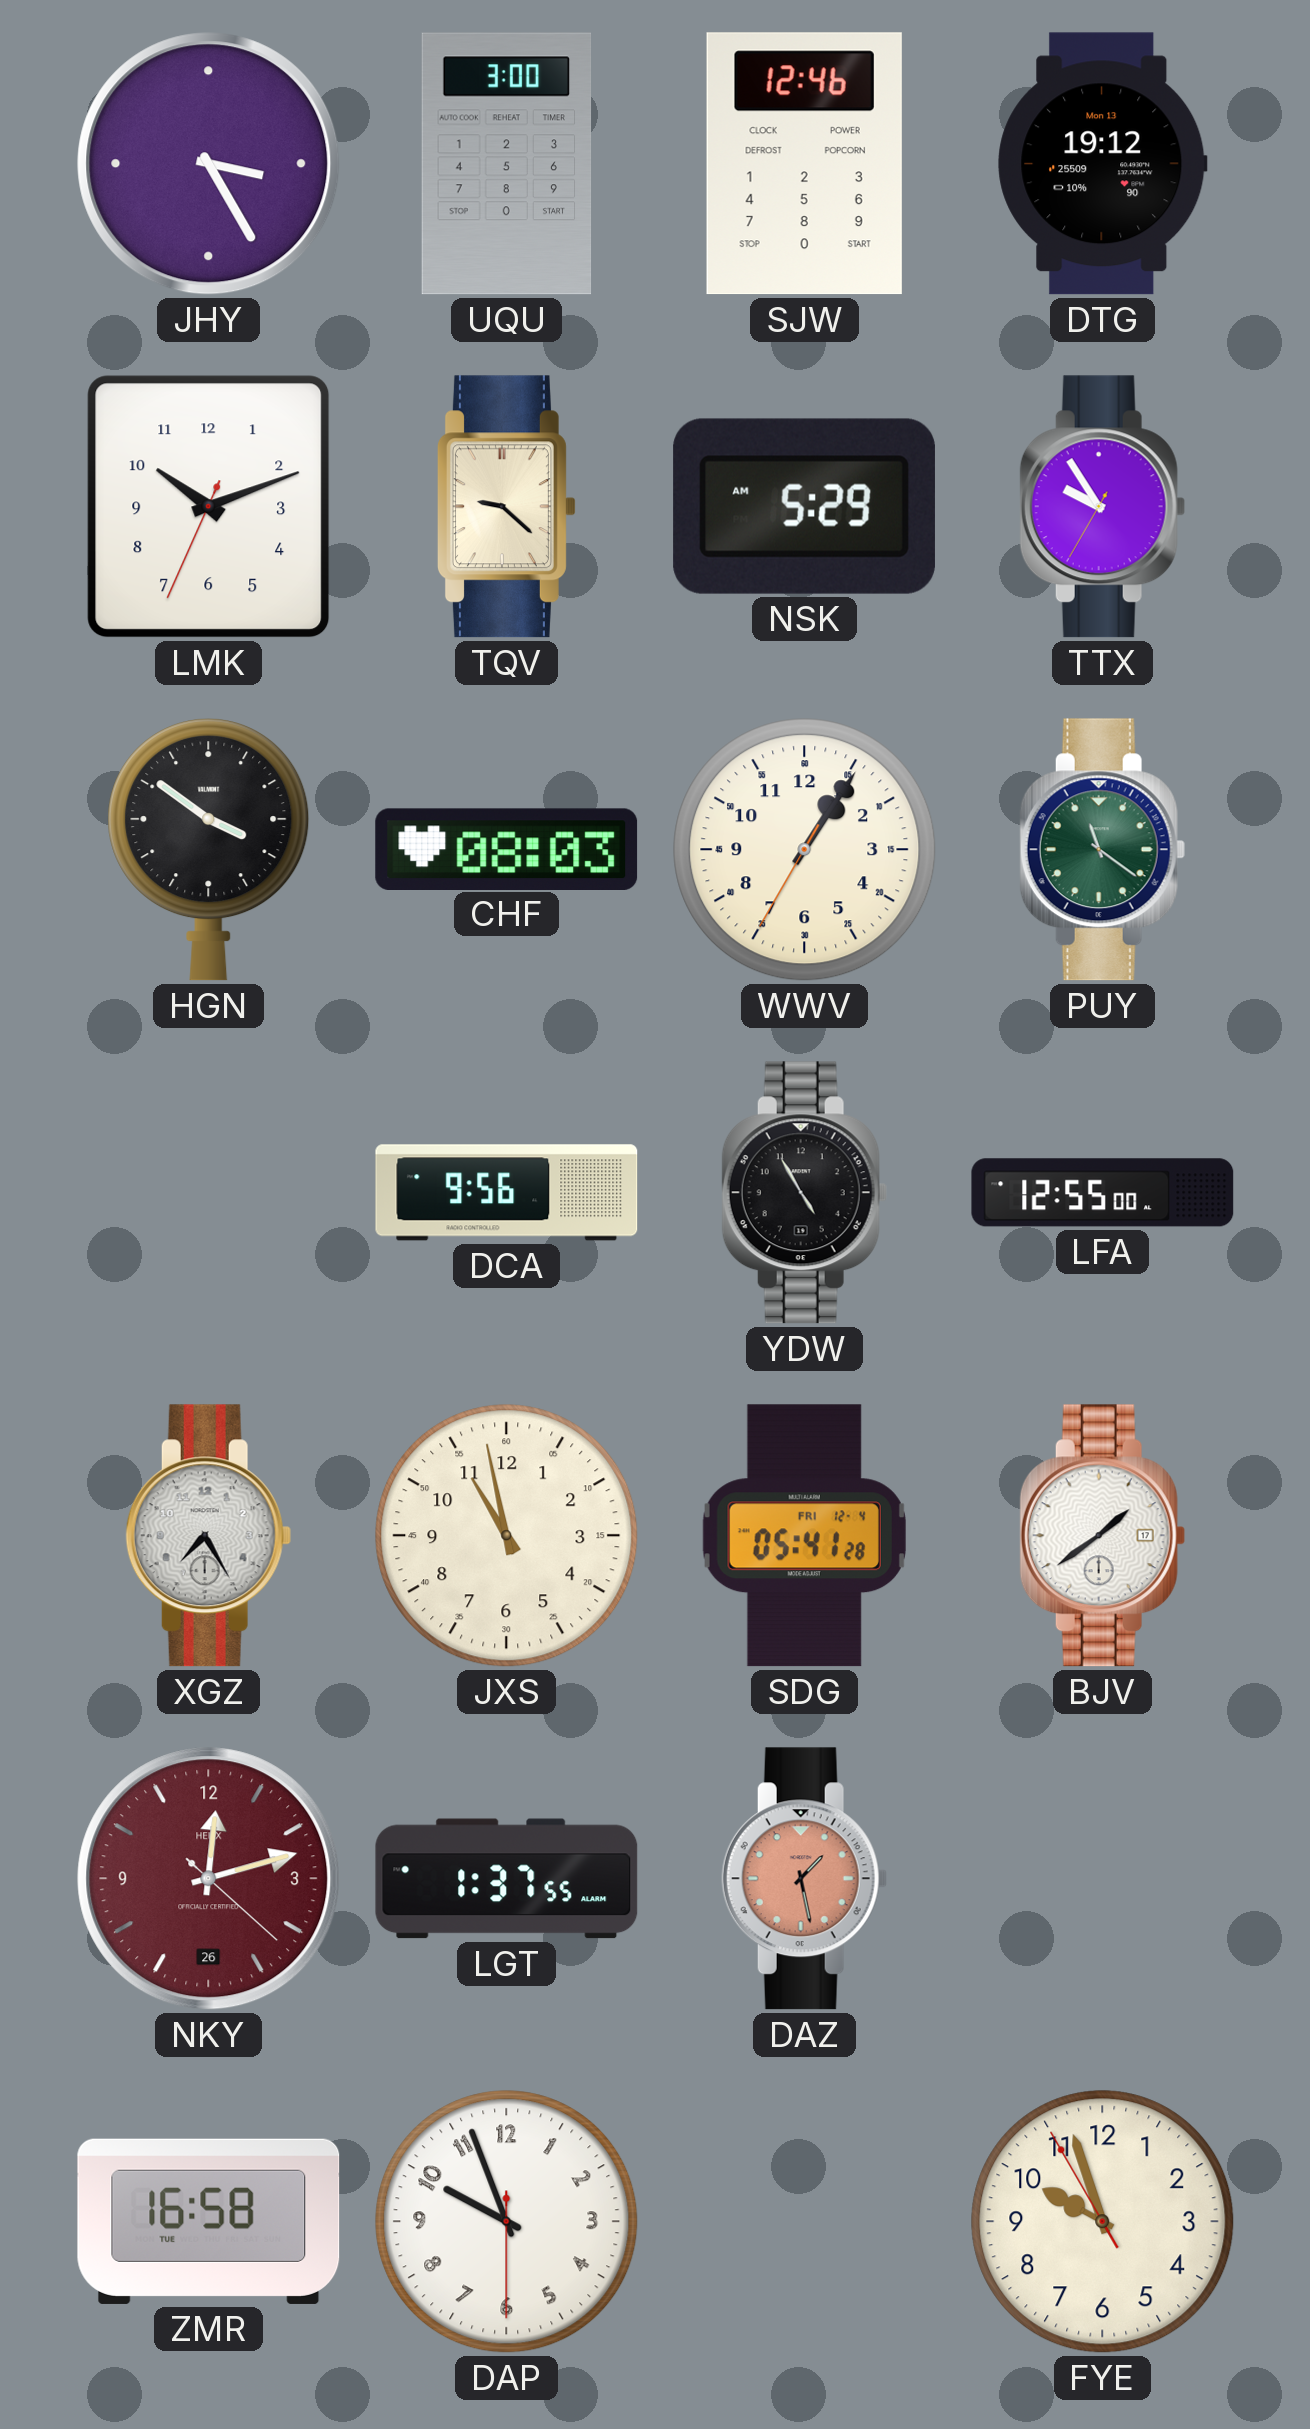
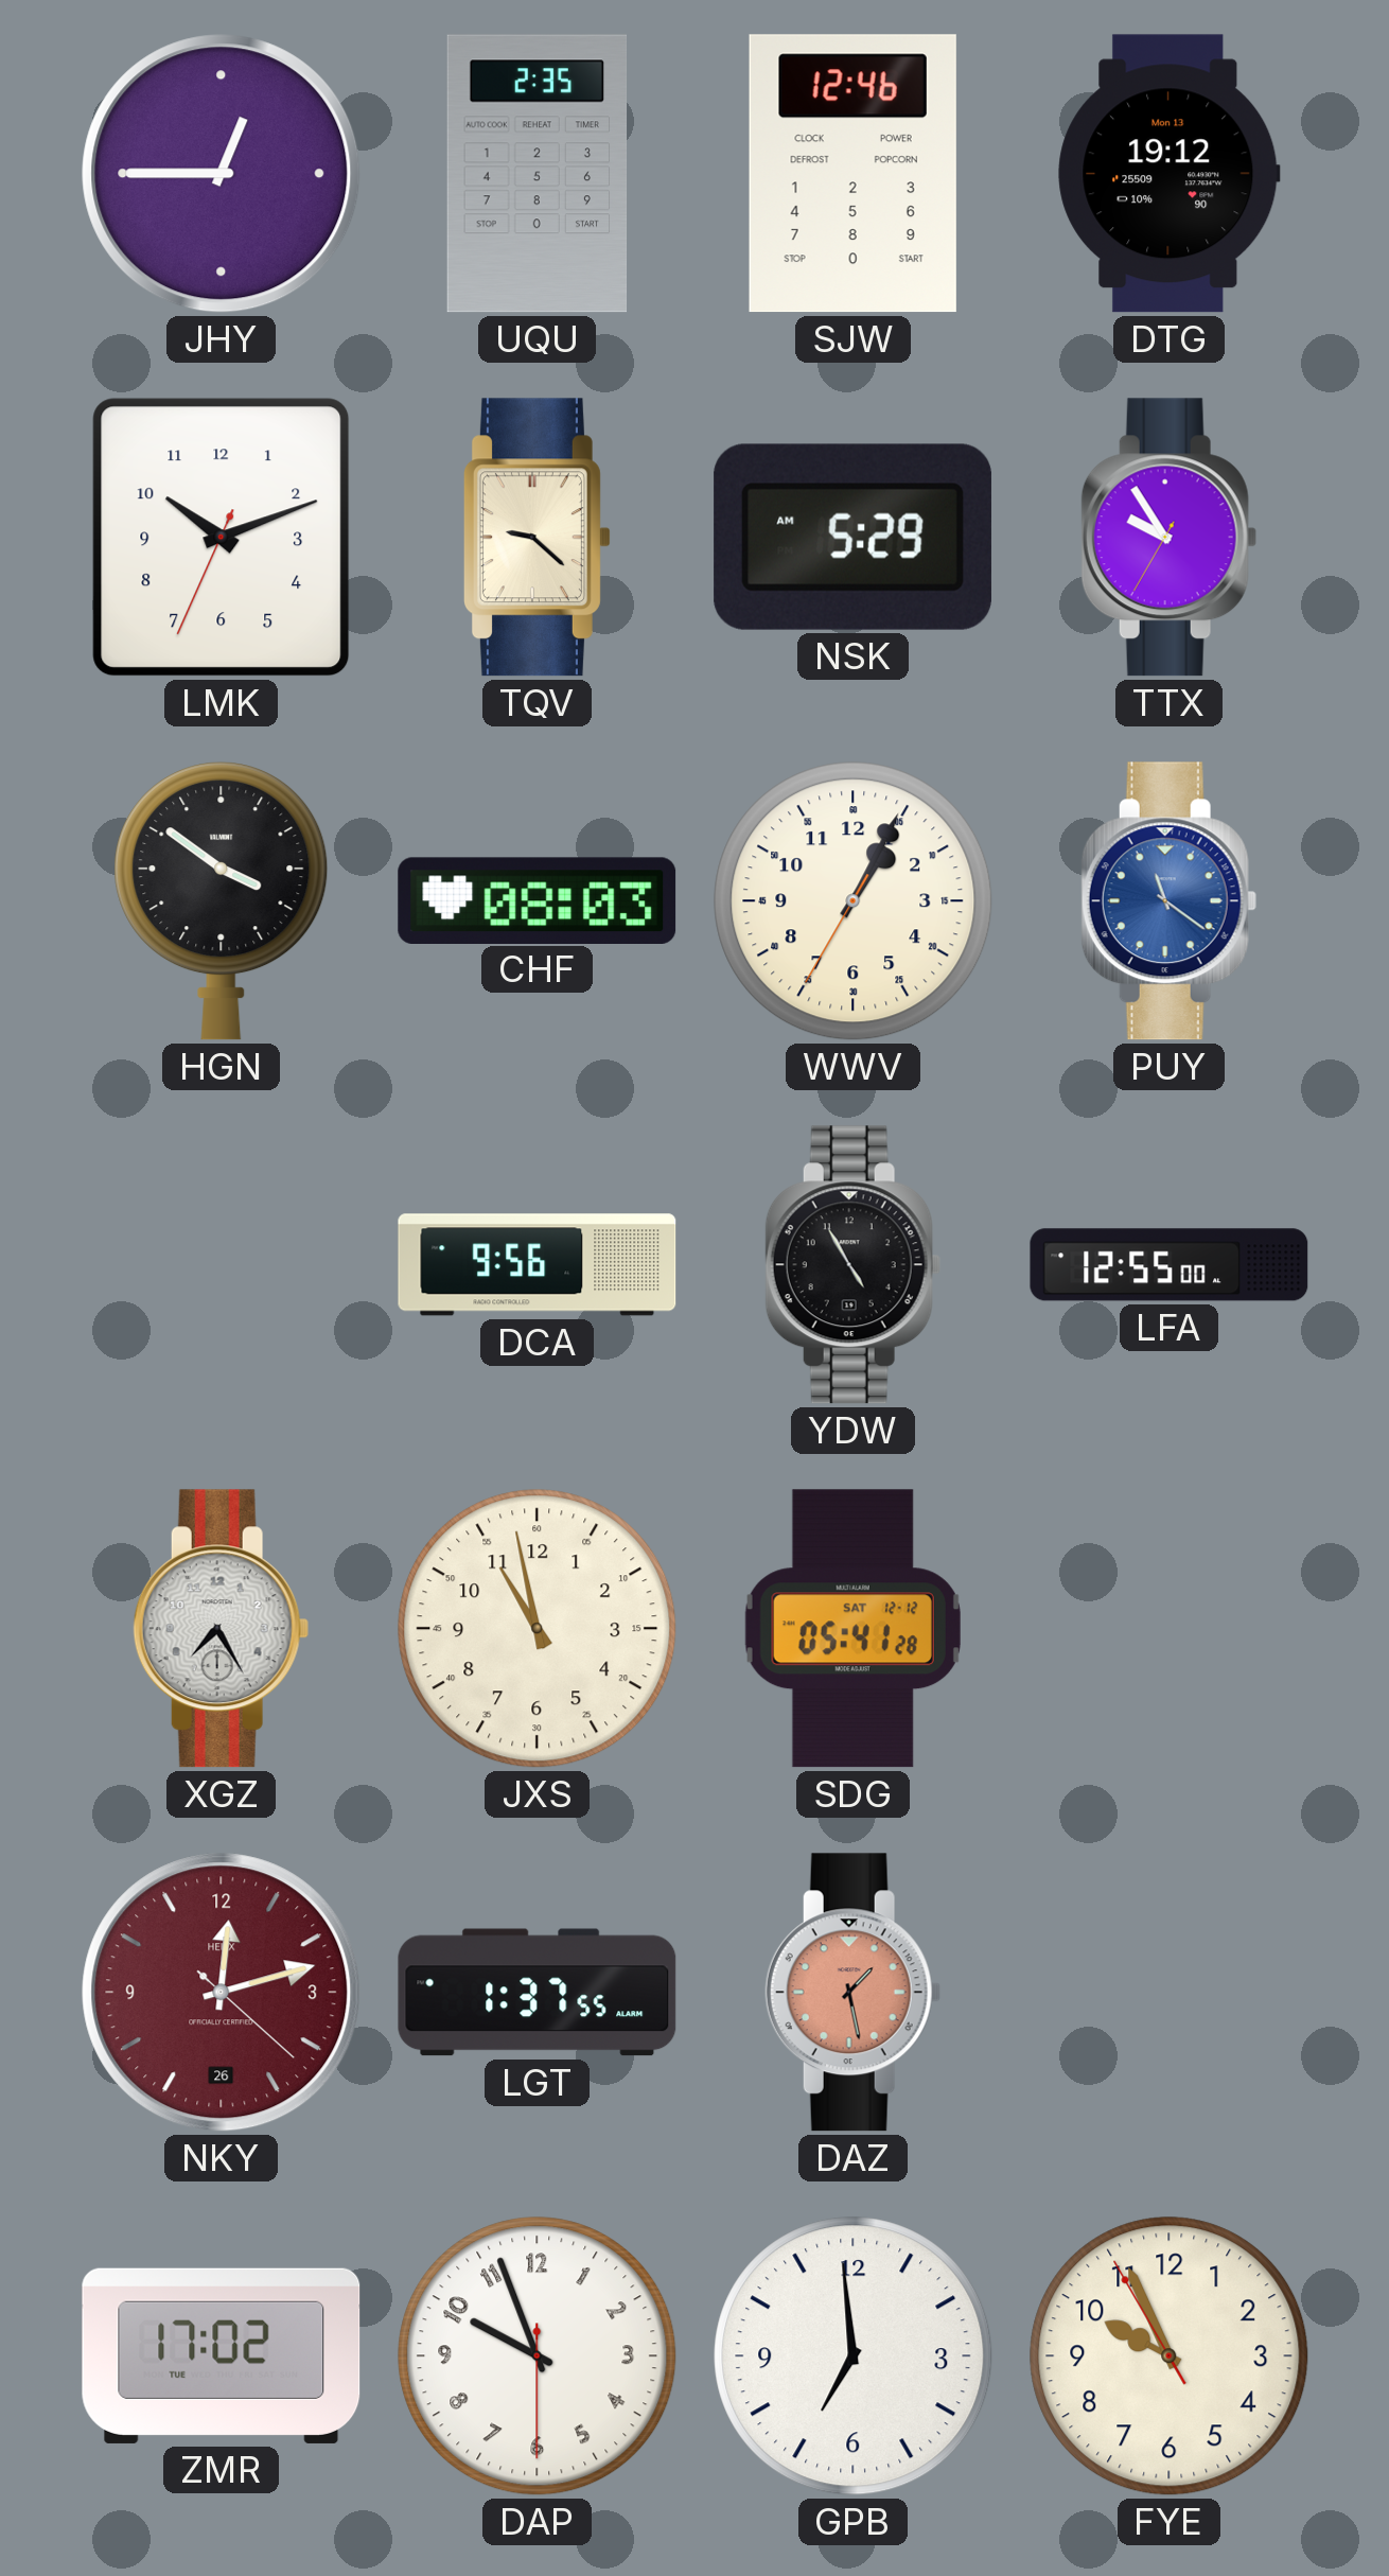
JHY: 3:25 -> 12:45
UQU: 3:00 -> 2:35
WWV: 1:05 -> 1:04
PUY dial: green -> blue
SDG date: FRI 12-4 -> SAT 12-12
BJV: 1:39 -> none
ZMR: 16:58 -> 17:02
GPB: none -> 6:59
FYE: 9:56 -> 9:55
